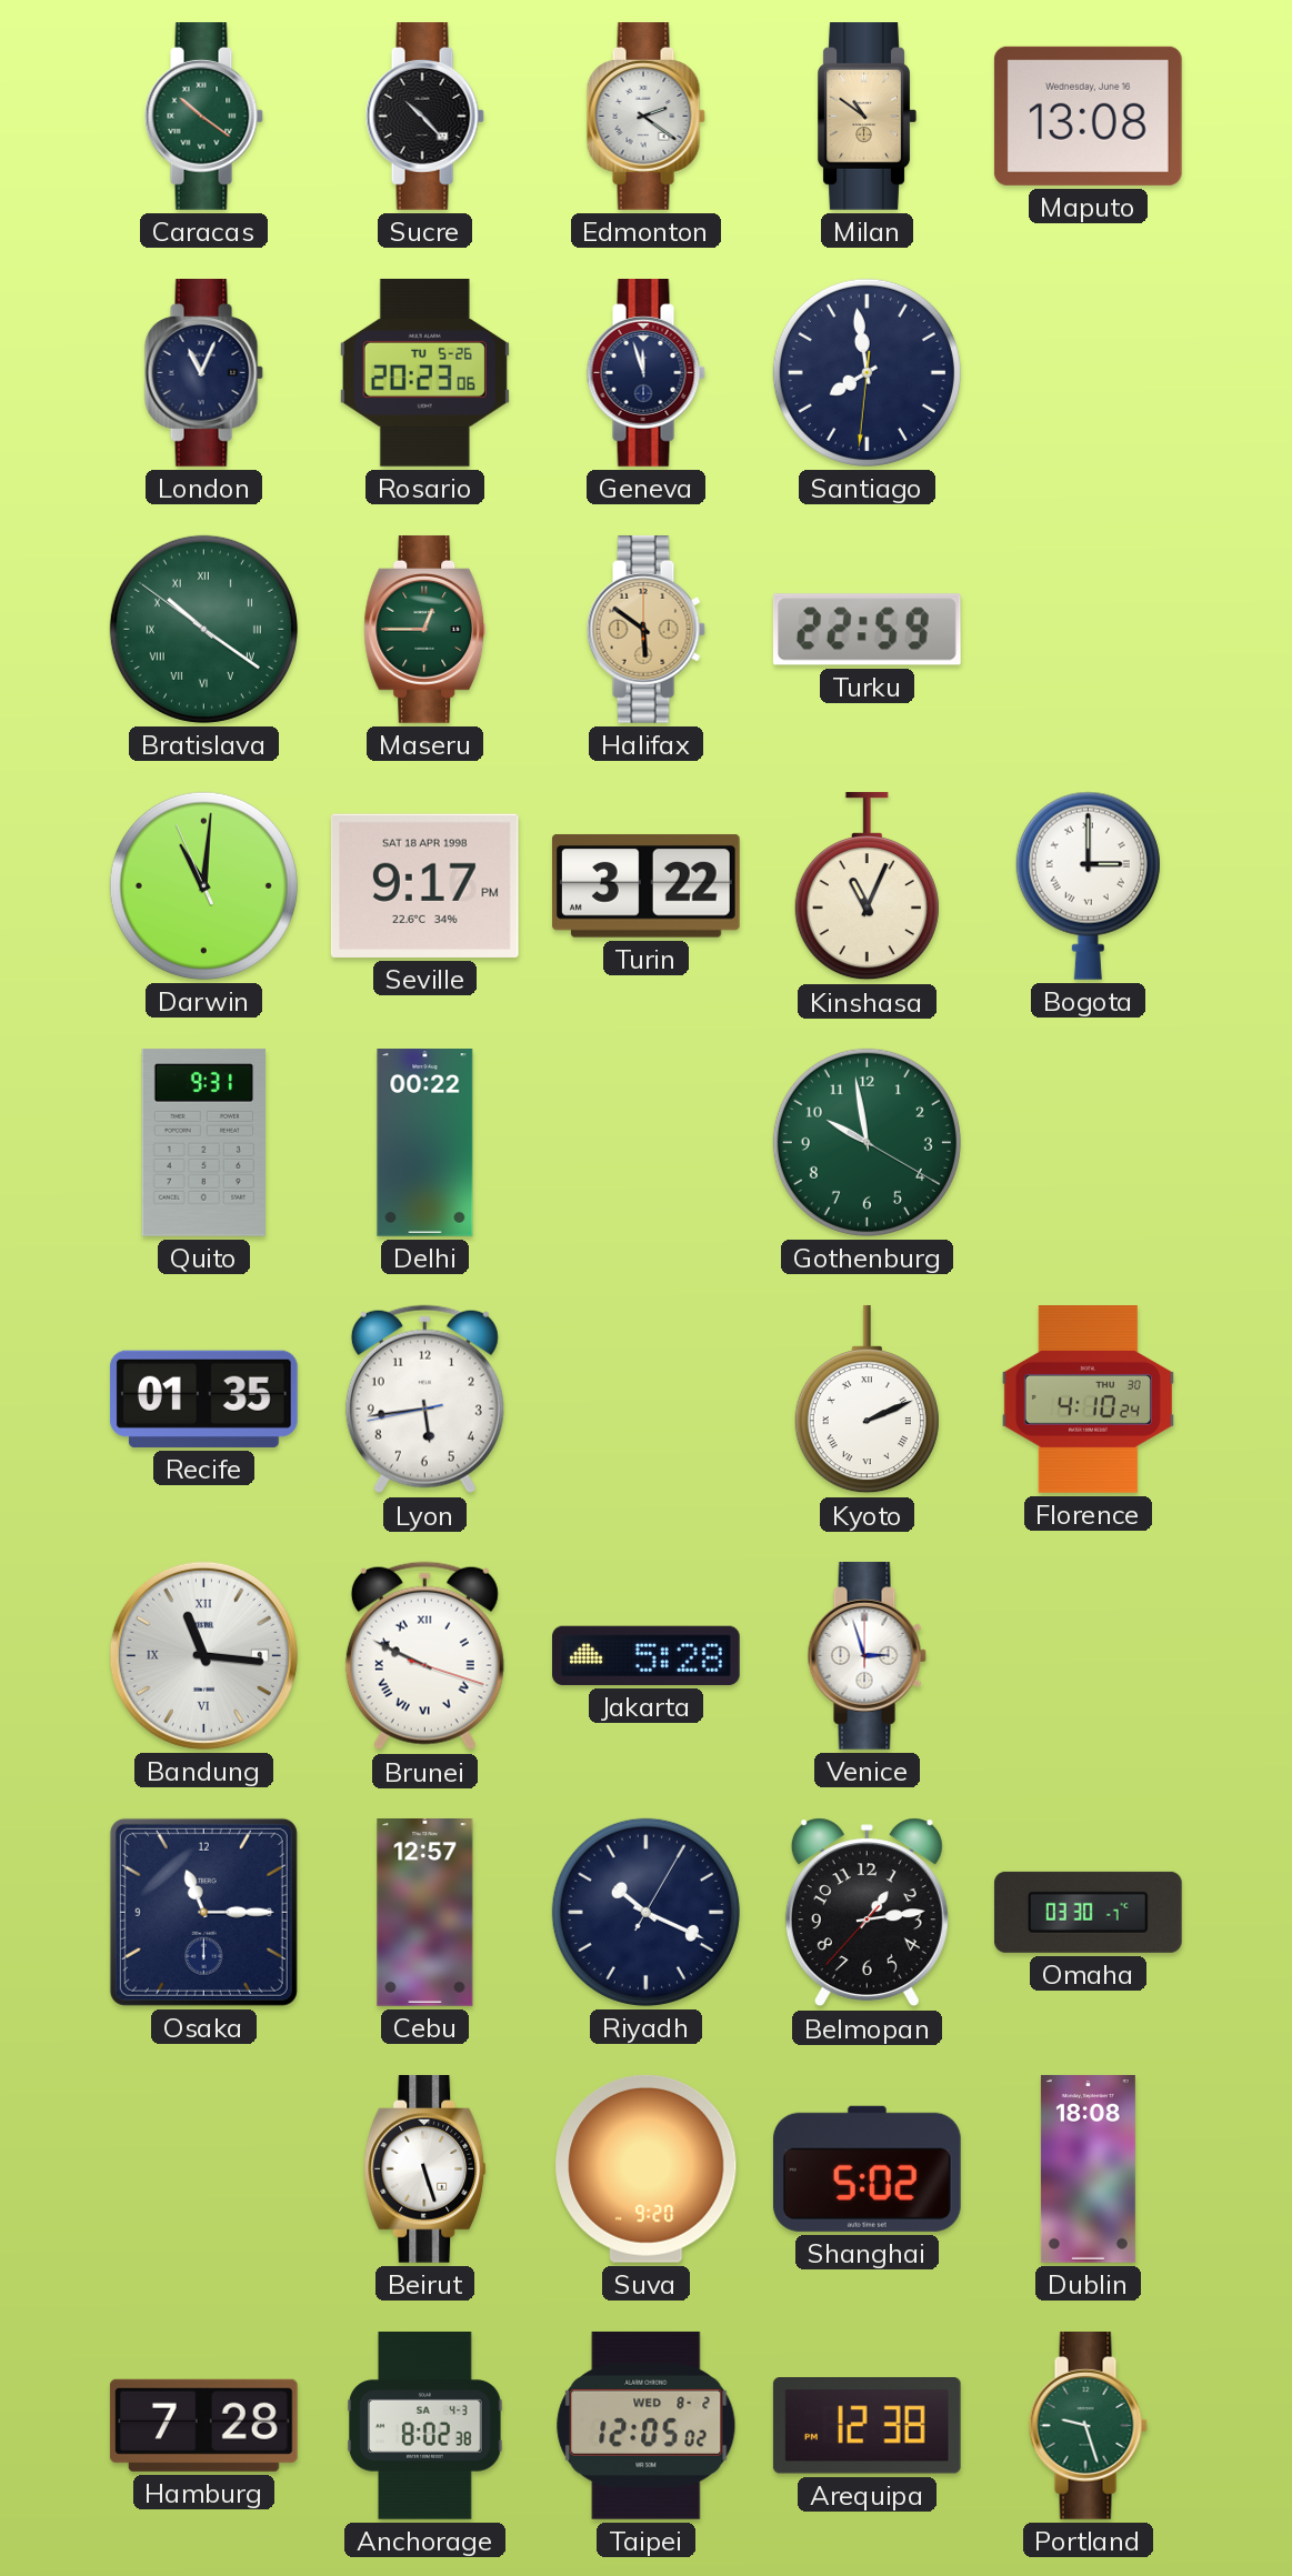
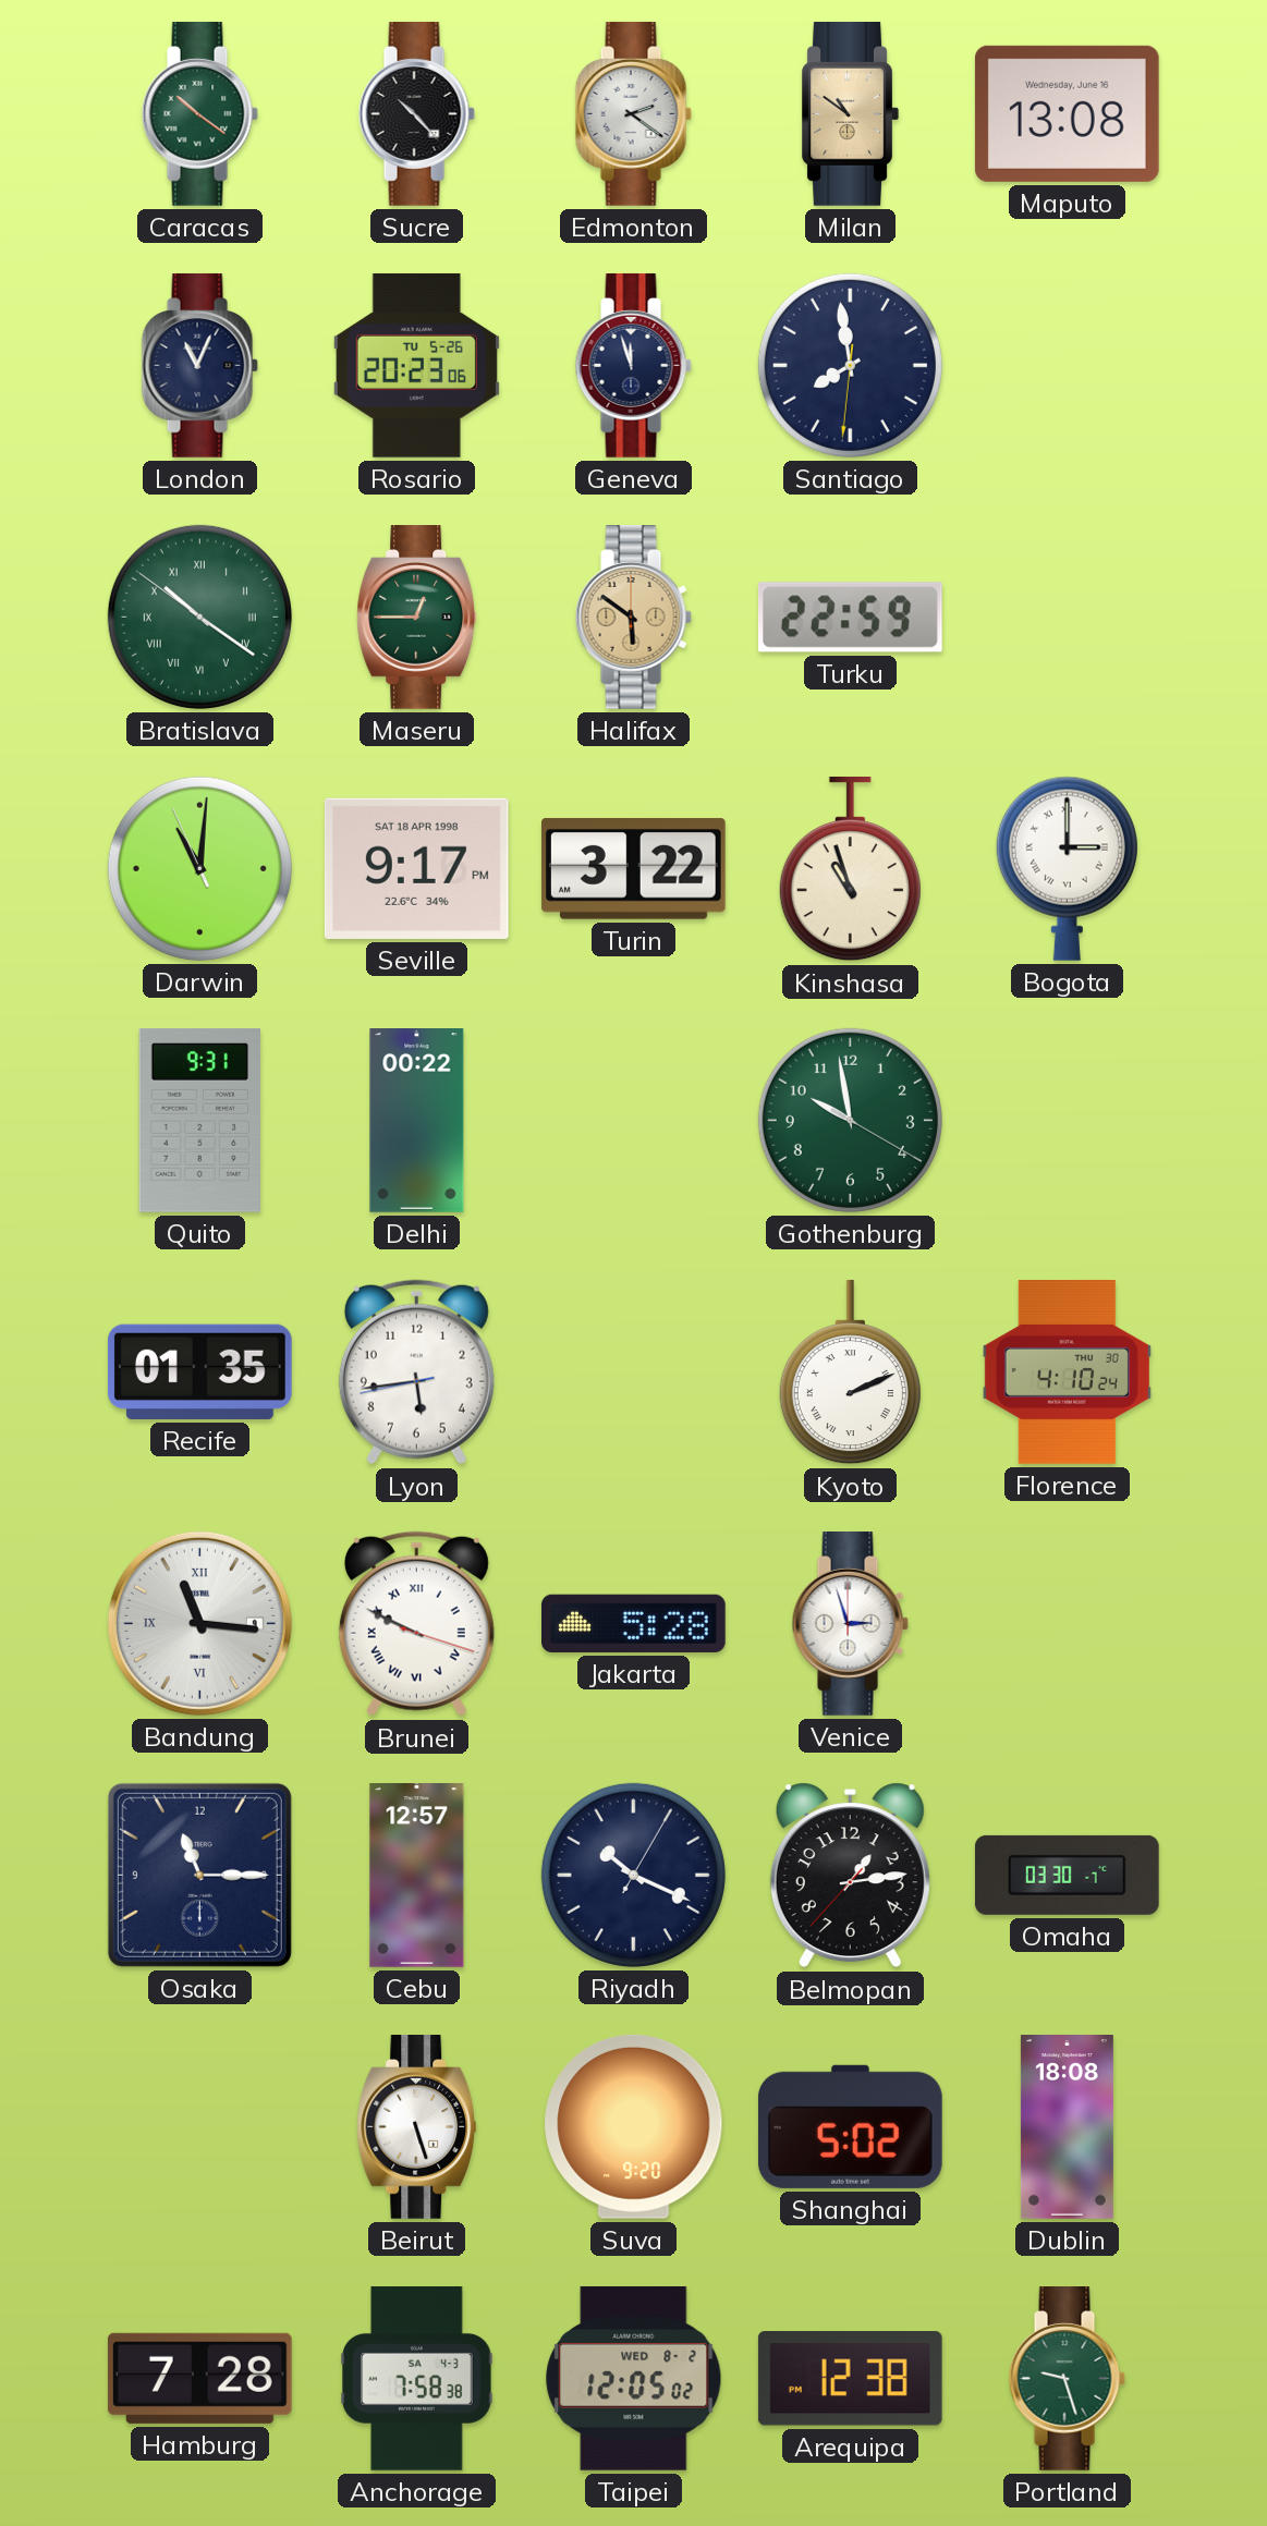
Kinshasa: 11:04 -> 10:57
Anchorage: 8:02 -> 7:58
